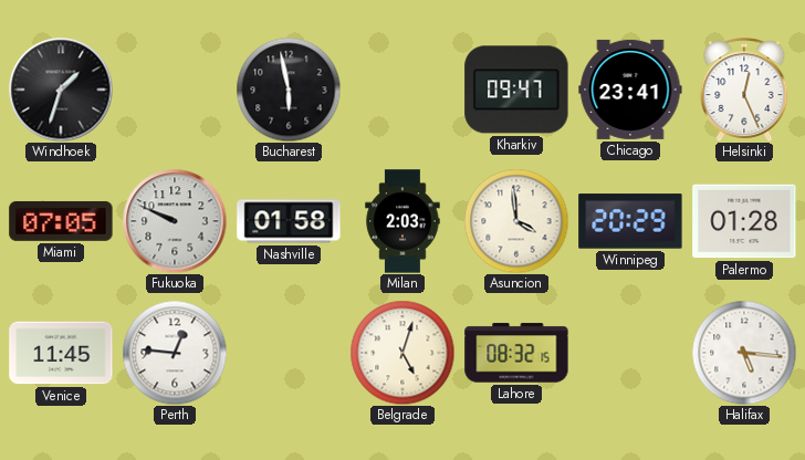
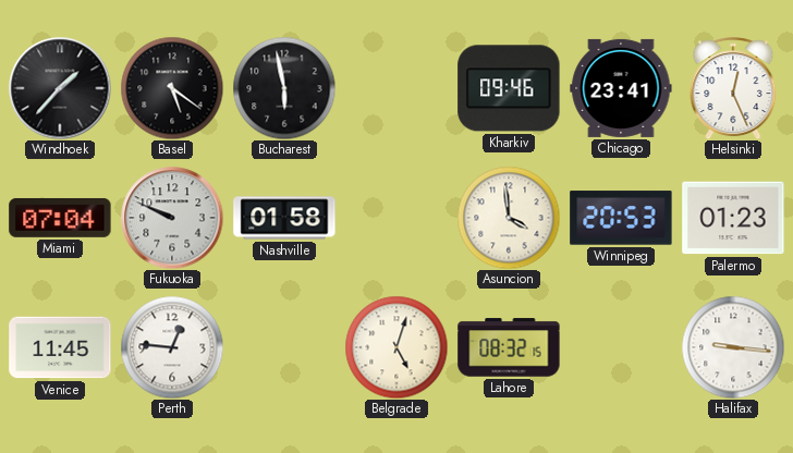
Windhoek: 1:33 -> 1:37
Basel: none -> 5:21
Kharkiv: 09:47 -> 09:46
Miami: 07:05 -> 07:04
Milan: 2:03 -> none
Winnipeg: 20:29 -> 20:53
Palermo: 01:28 -> 01:23
Halifax: 5:16 -> 9:16
